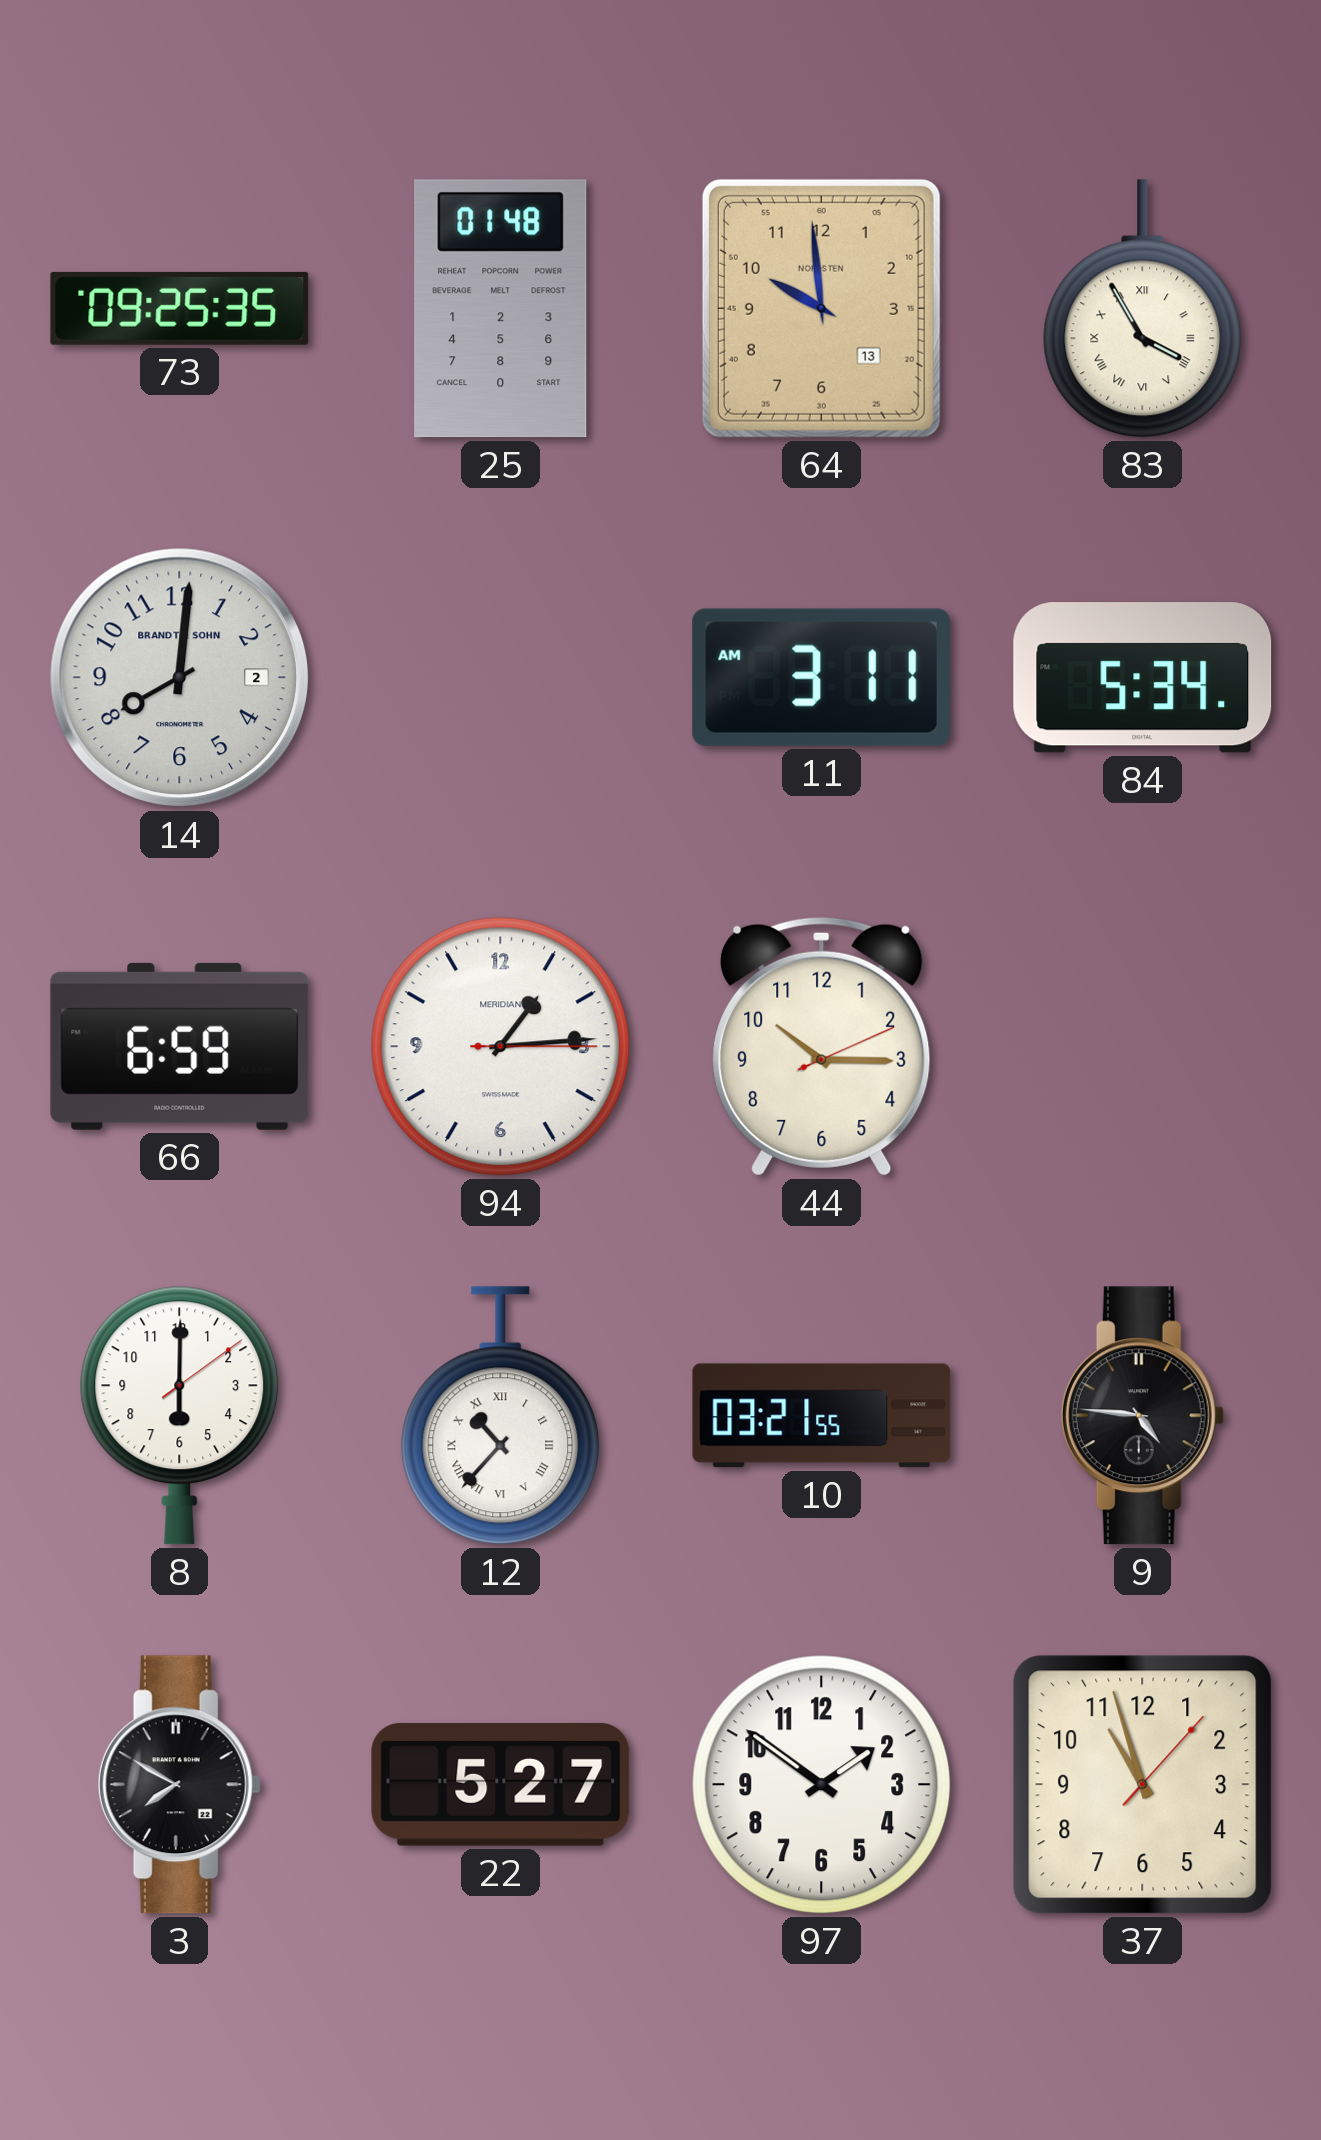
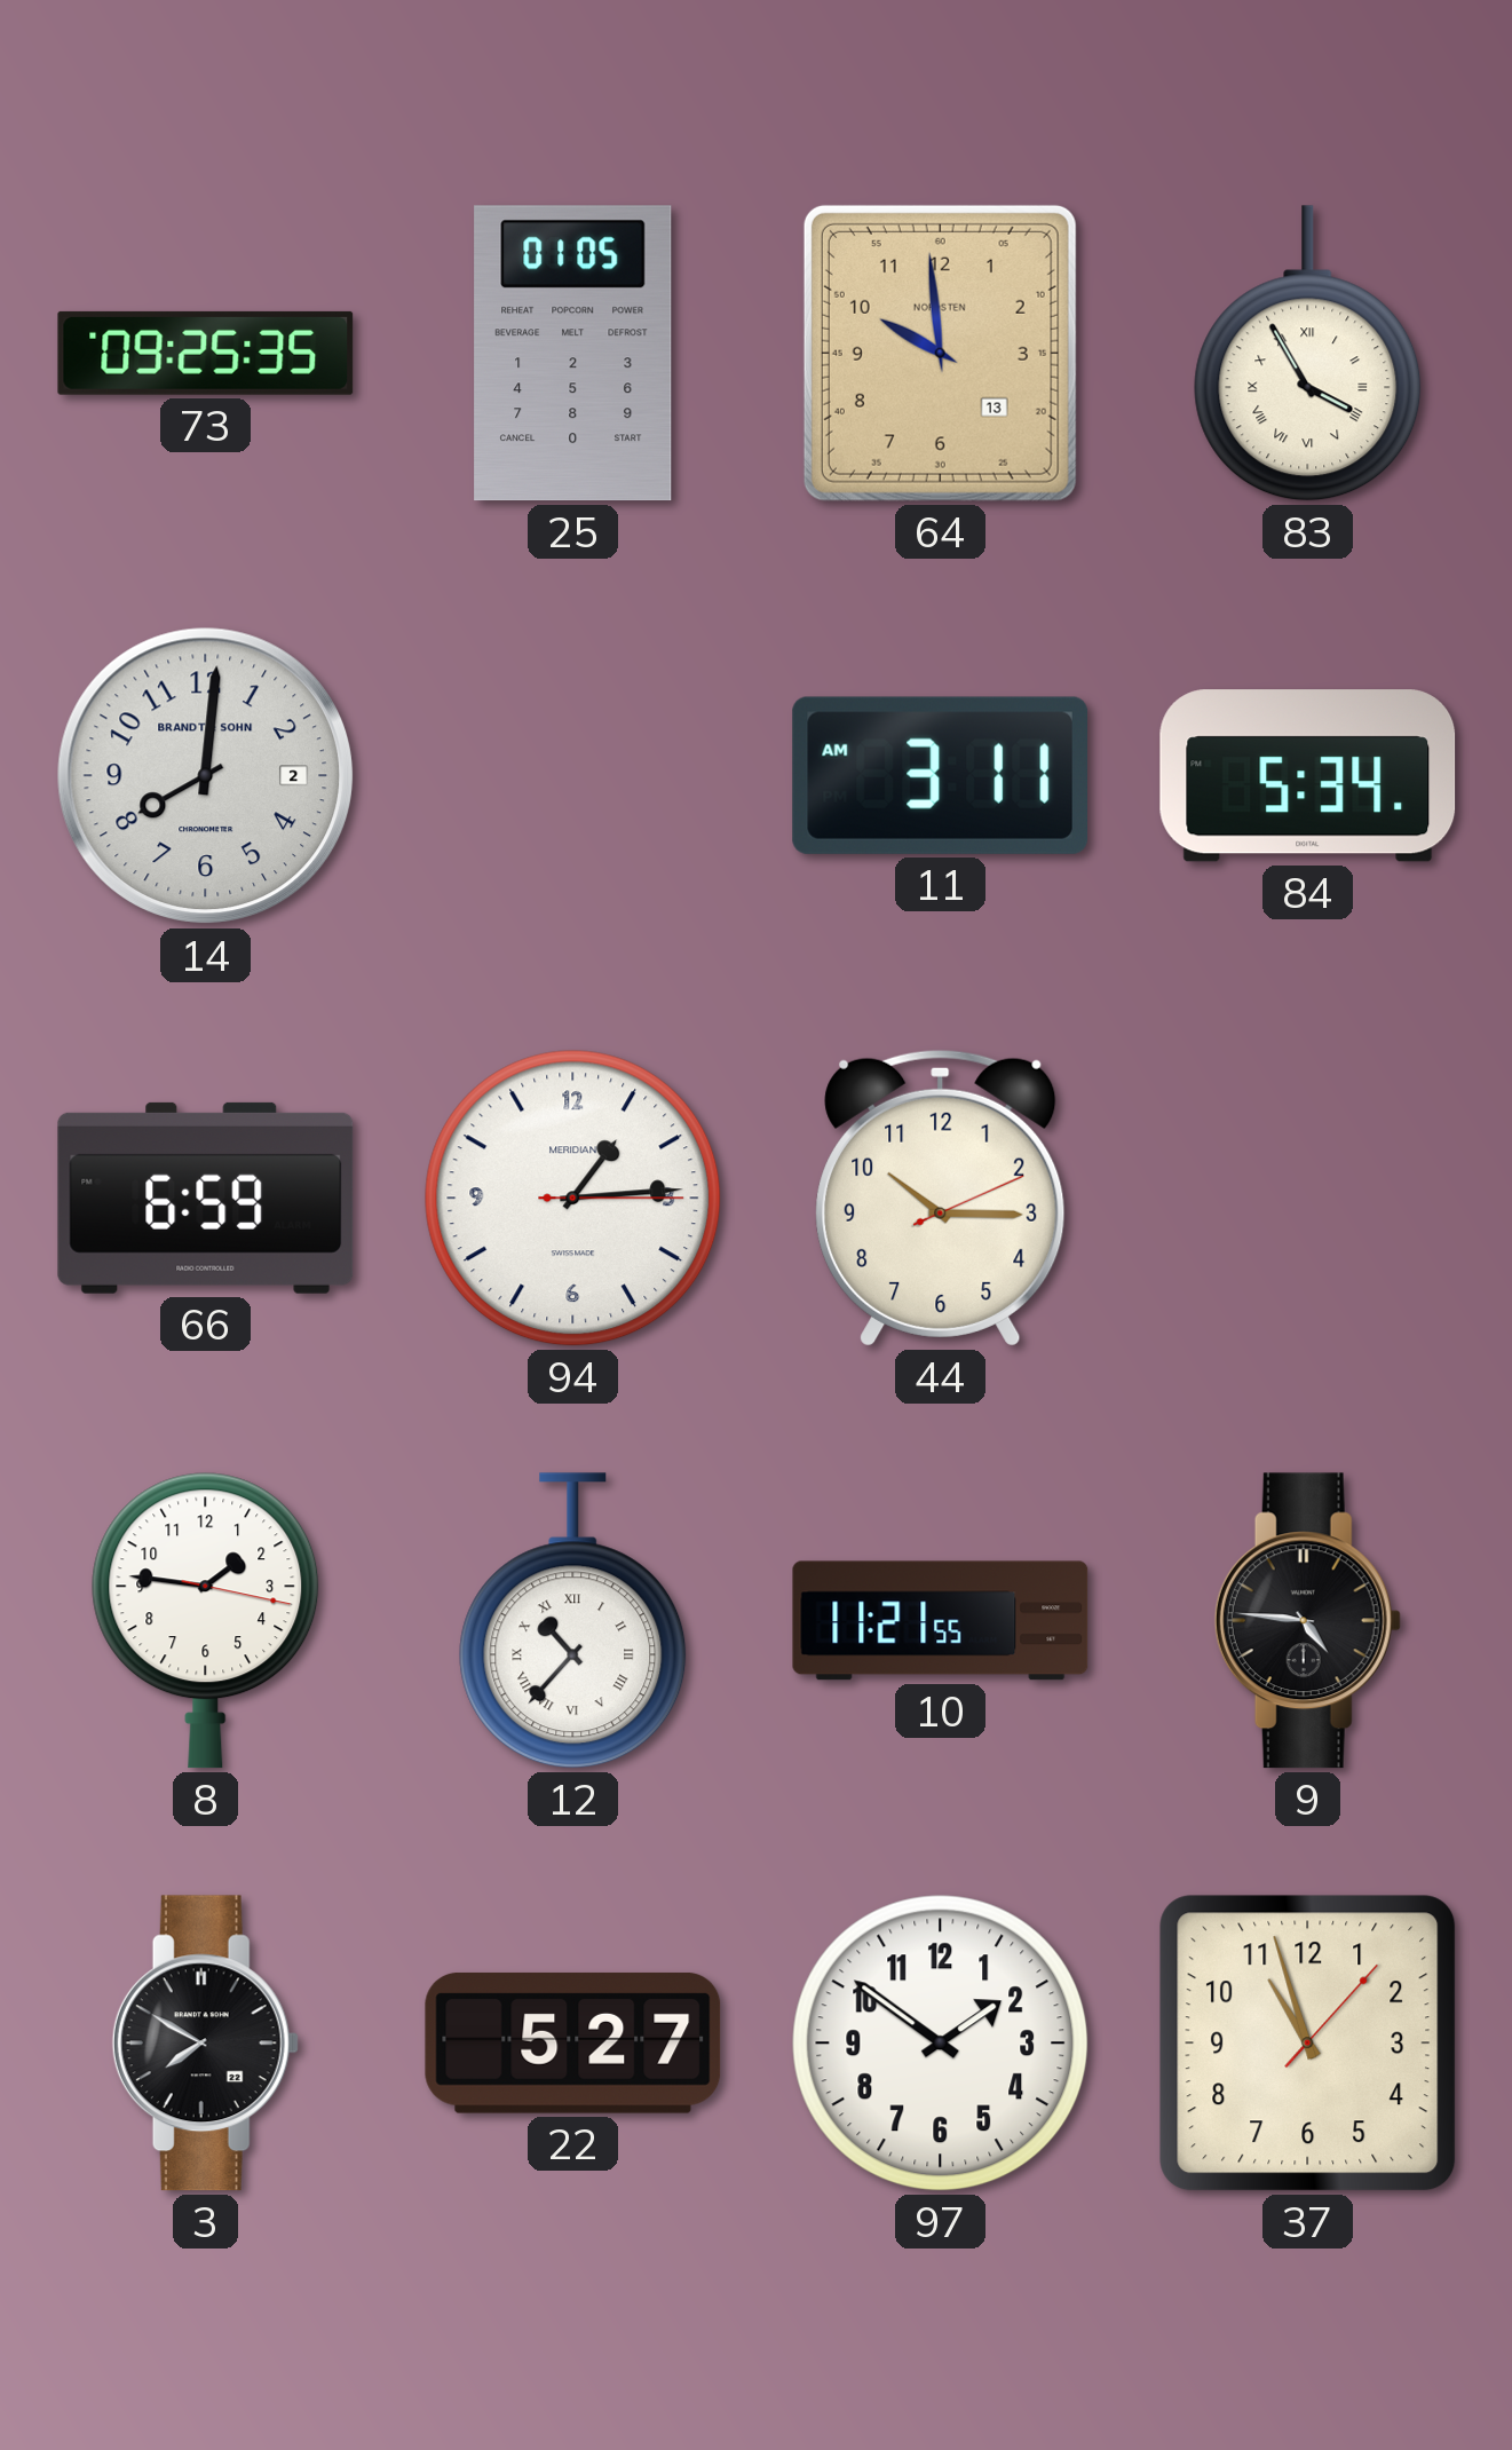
25: 01:48 -> 01:05
8: 6:00 -> 1:46
10: 03:21 -> 11:21
